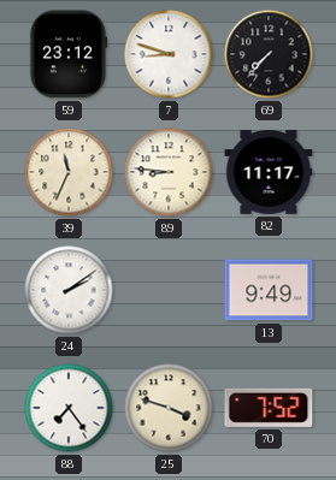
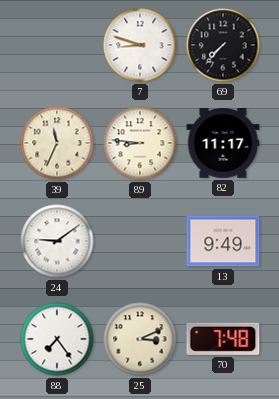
59: 23:12 -> none
24: 2:09 -> 9:09
25: 3:48 -> 3:11
70: 7:52 -> 7:48
